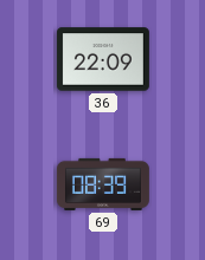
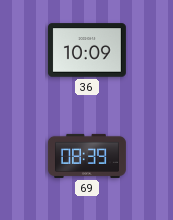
36: 22:09 -> 10:09
